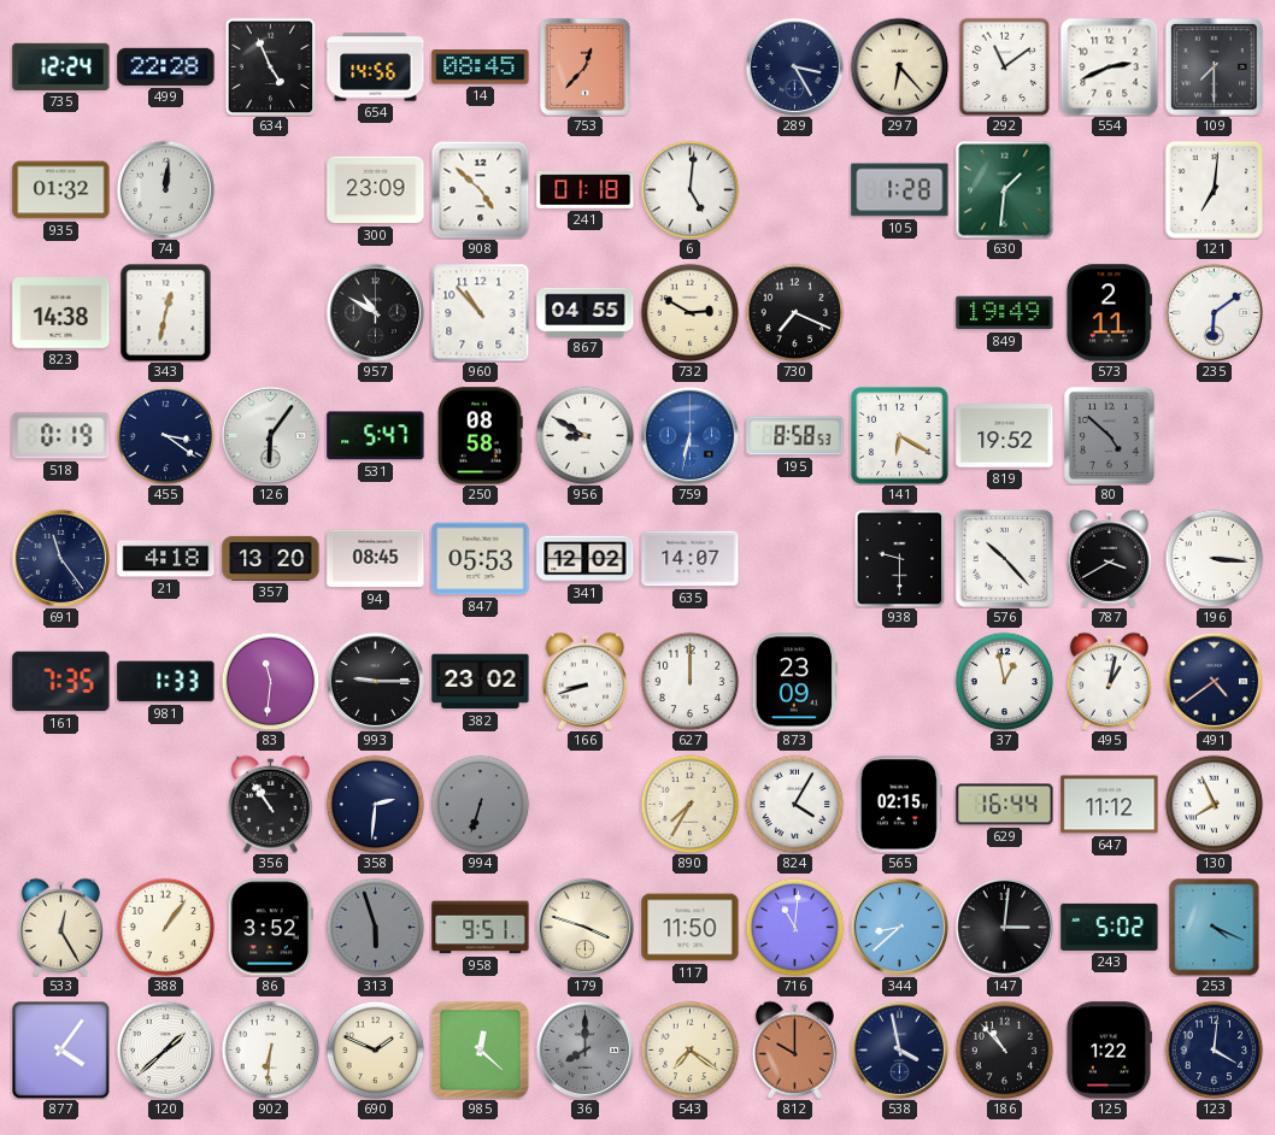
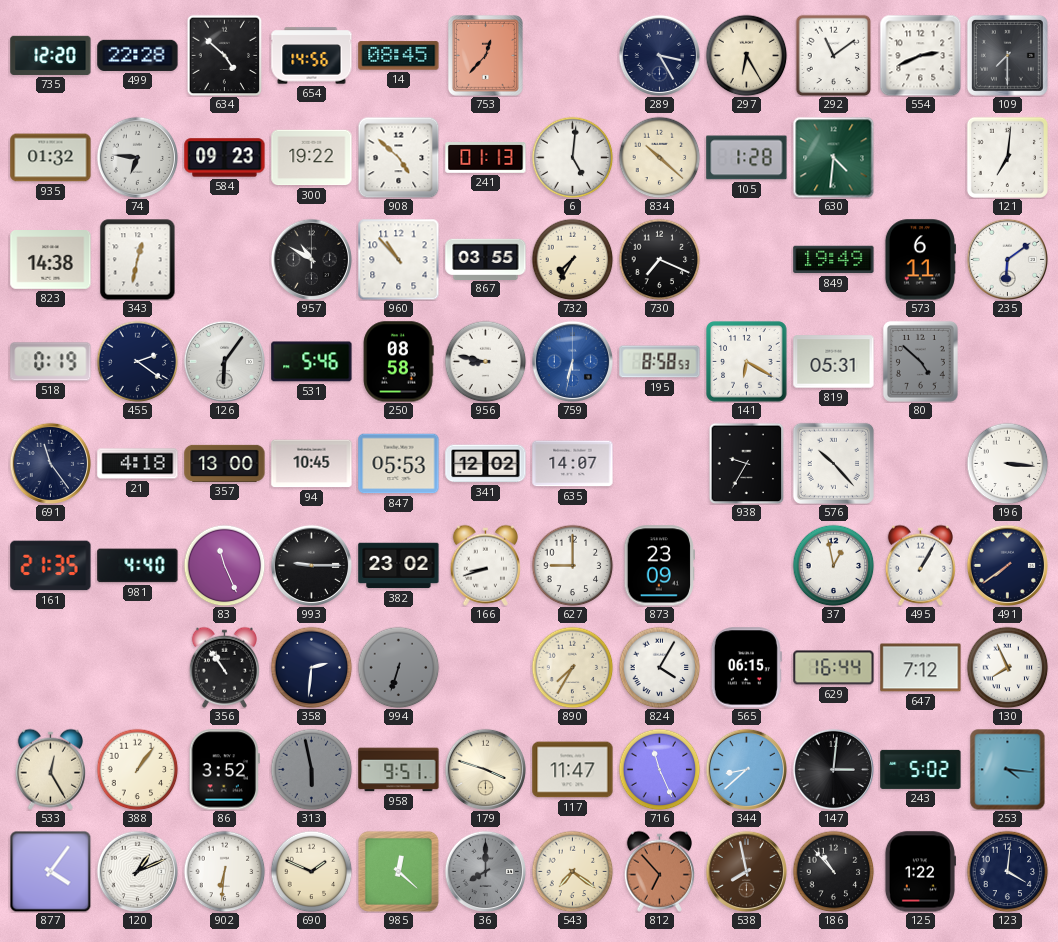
735: 12:24 -> 12:20
634: 4:56 -> 4:52
297: 6:23 -> 6:25
74: 12:01 -> 6:46
584: none -> 09:23
300: 23:09 -> 19:22
241: 01:18 -> 01:13
834: none -> 10:22
630: 1:31 -> 4:31
867: 04:55 -> 03:55
732: 2:50 -> 7:35
573: 2:11 -> 6:11
455: 3:21 -> 2:21
531: 5:47 -> 5:46
956: 8:50 -> 8:47
819: 19:52 -> 05:31
357: 13:20 -> 13:00
94: 08:45 -> 10:45
938: 9:30 -> 9:35
787: 3:40 -> none
161: 7:35 -> 21:35
981: 1:33 -> 4:40
83: 11:31 -> 11:26
627: 12:00 -> 9:00
495: 1:02 -> 1:05
491: 4:39 -> 7:39
565: 02:15 -> 06:15
647: 11:12 -> 7:12
313: 5:57 -> 5:58
117: 11:50 -> 11:47
716: 11:01 -> 11:26
253: 4:19 -> 4:16
120: 1:38 -> 1:11
812: 10:00 -> 6:53
538: 3:58 -> 7:58
538 dial: navy -> brown
